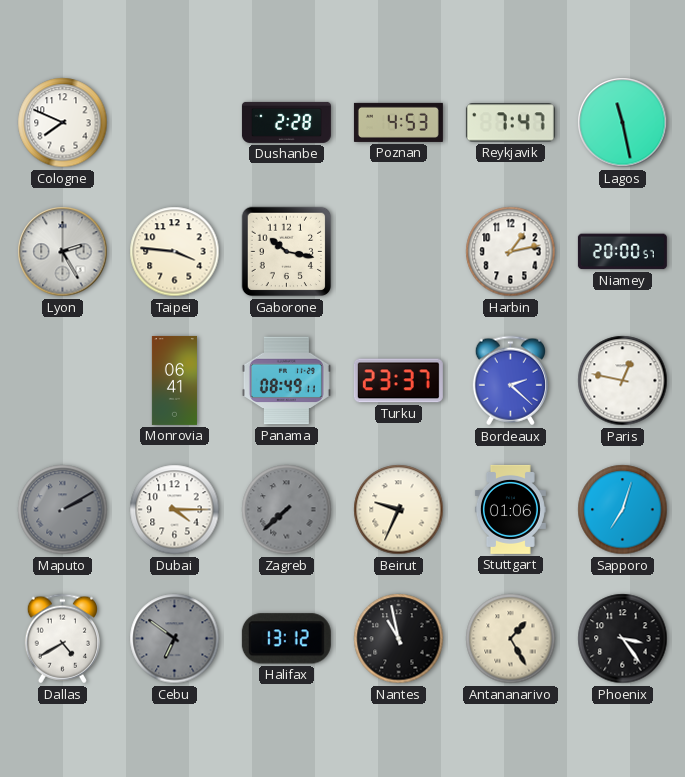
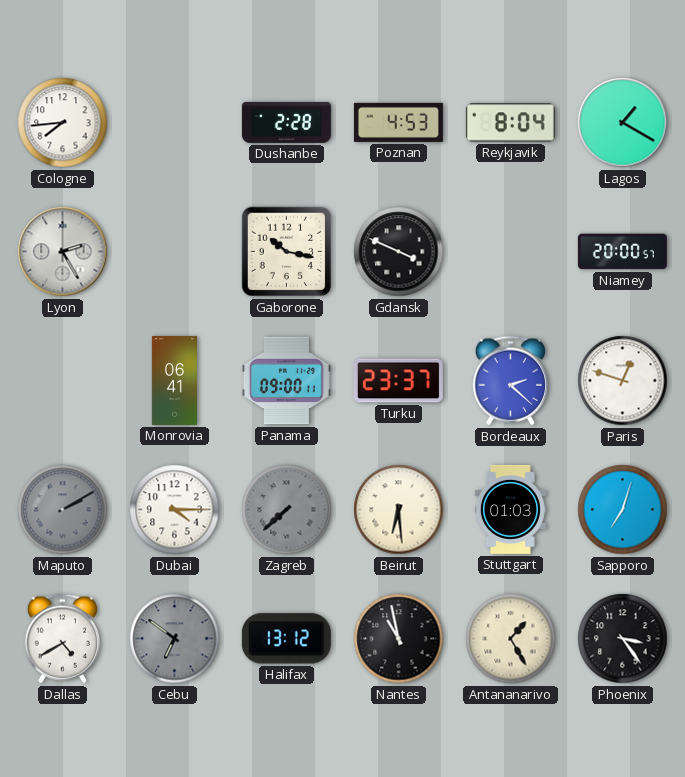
Cologne: 7:49 -> 7:44
Reykjavik: 7:47 -> 8:04
Lagos: 11:28 -> 1:20
Taipei: 3:46 -> none
Gdansk: none -> 3:49
Harbin: 1:13 -> none
Panama: 08:49 -> 09:00
Paris: 12:47 -> 12:48
Beirut: 9:34 -> 6:29
Stuttgart: 01:06 -> 01:03
